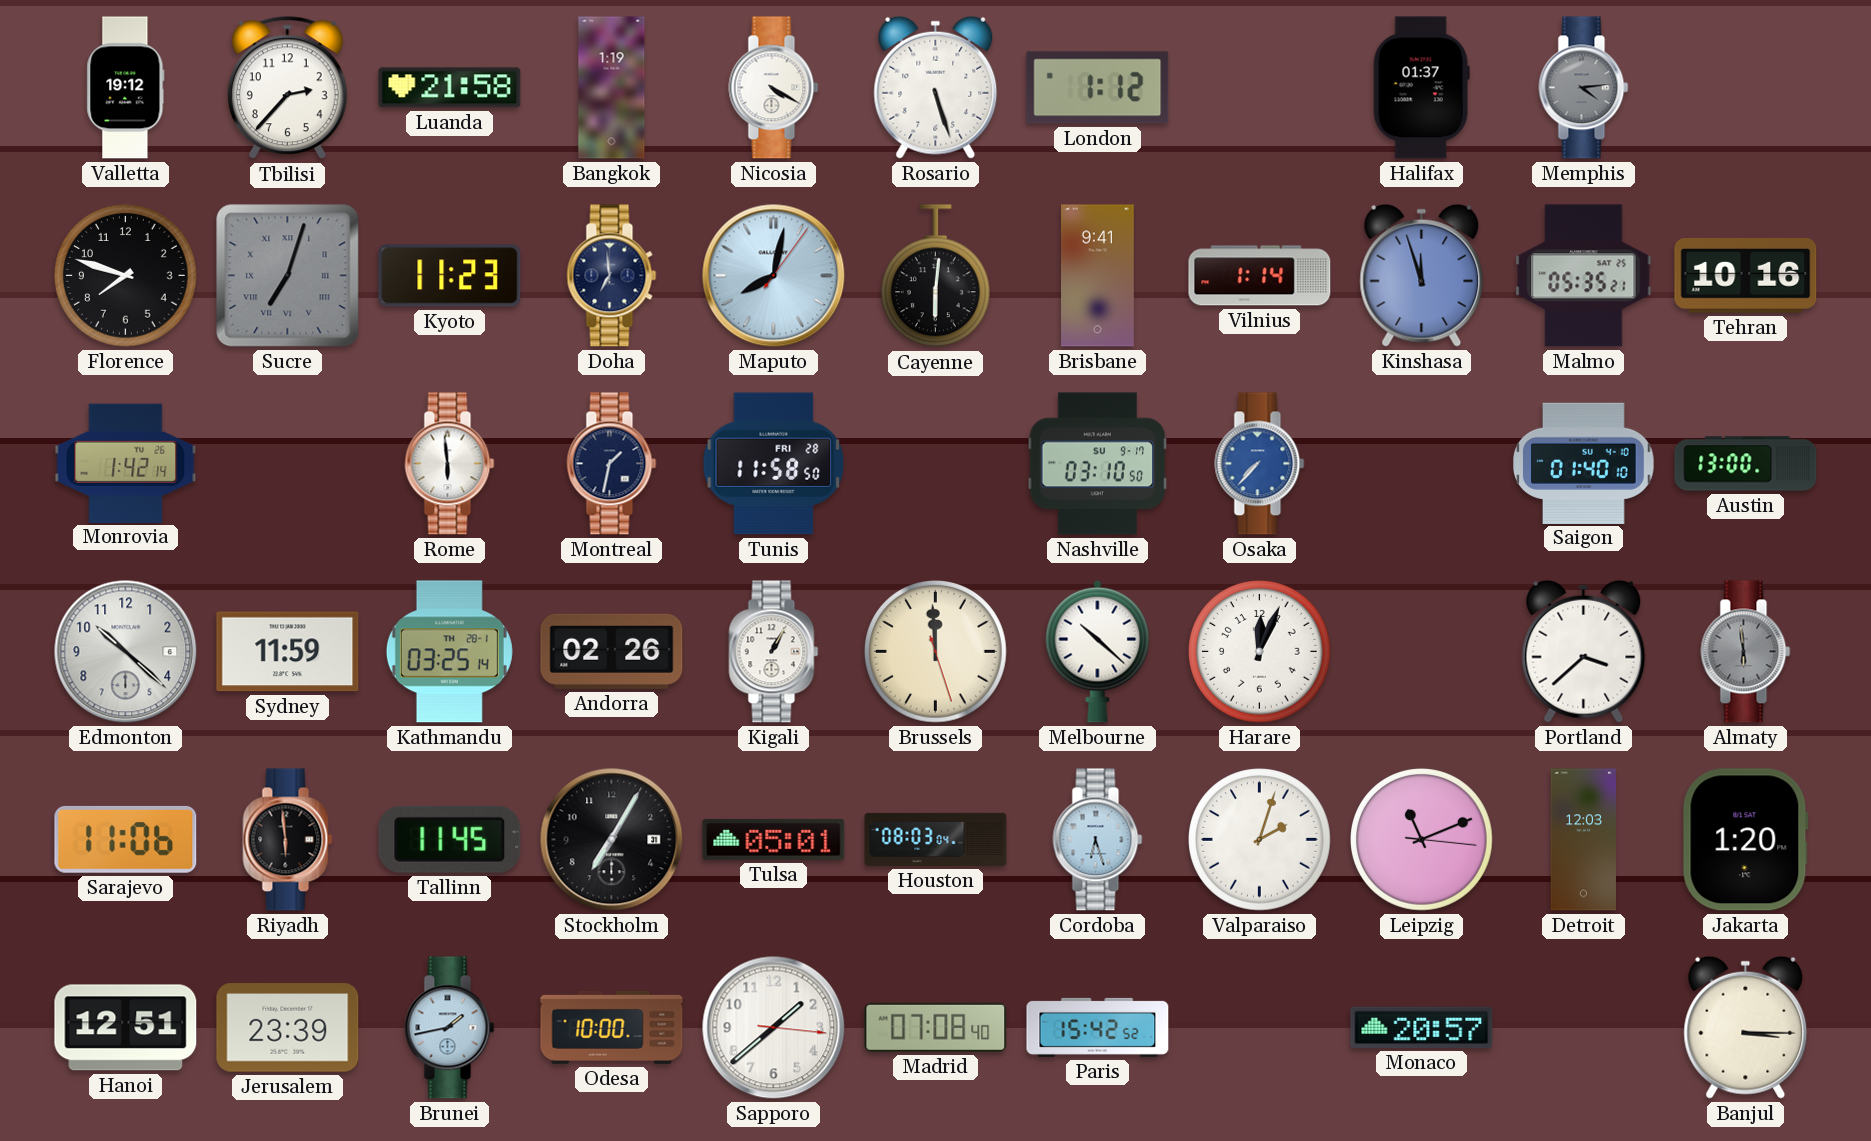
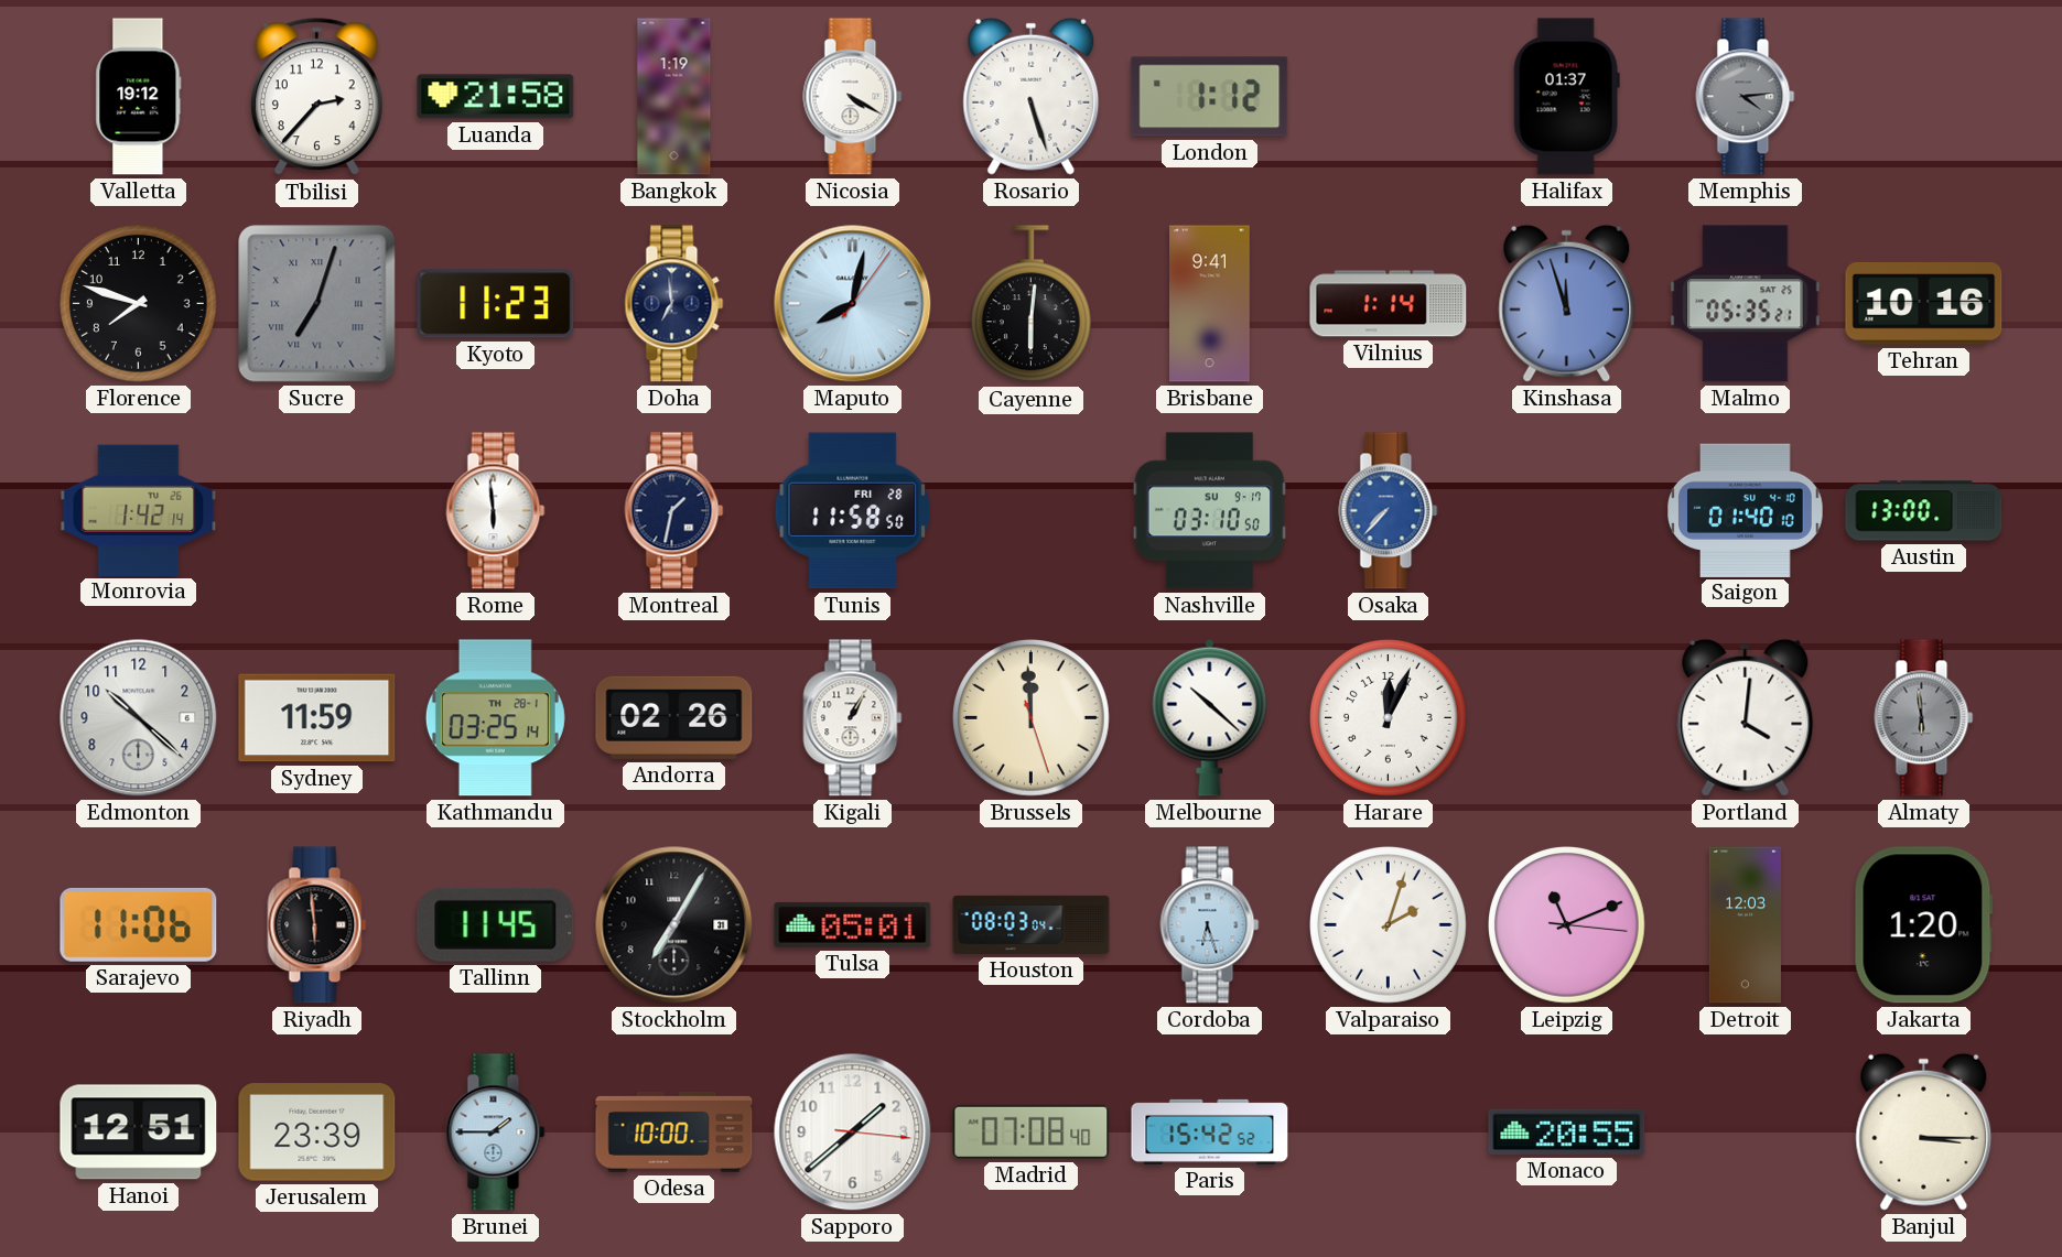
Portland: 3:38 -> 4:01
Brunei: 1:43 -> 1:45
Monaco: 20:57 -> 20:55
